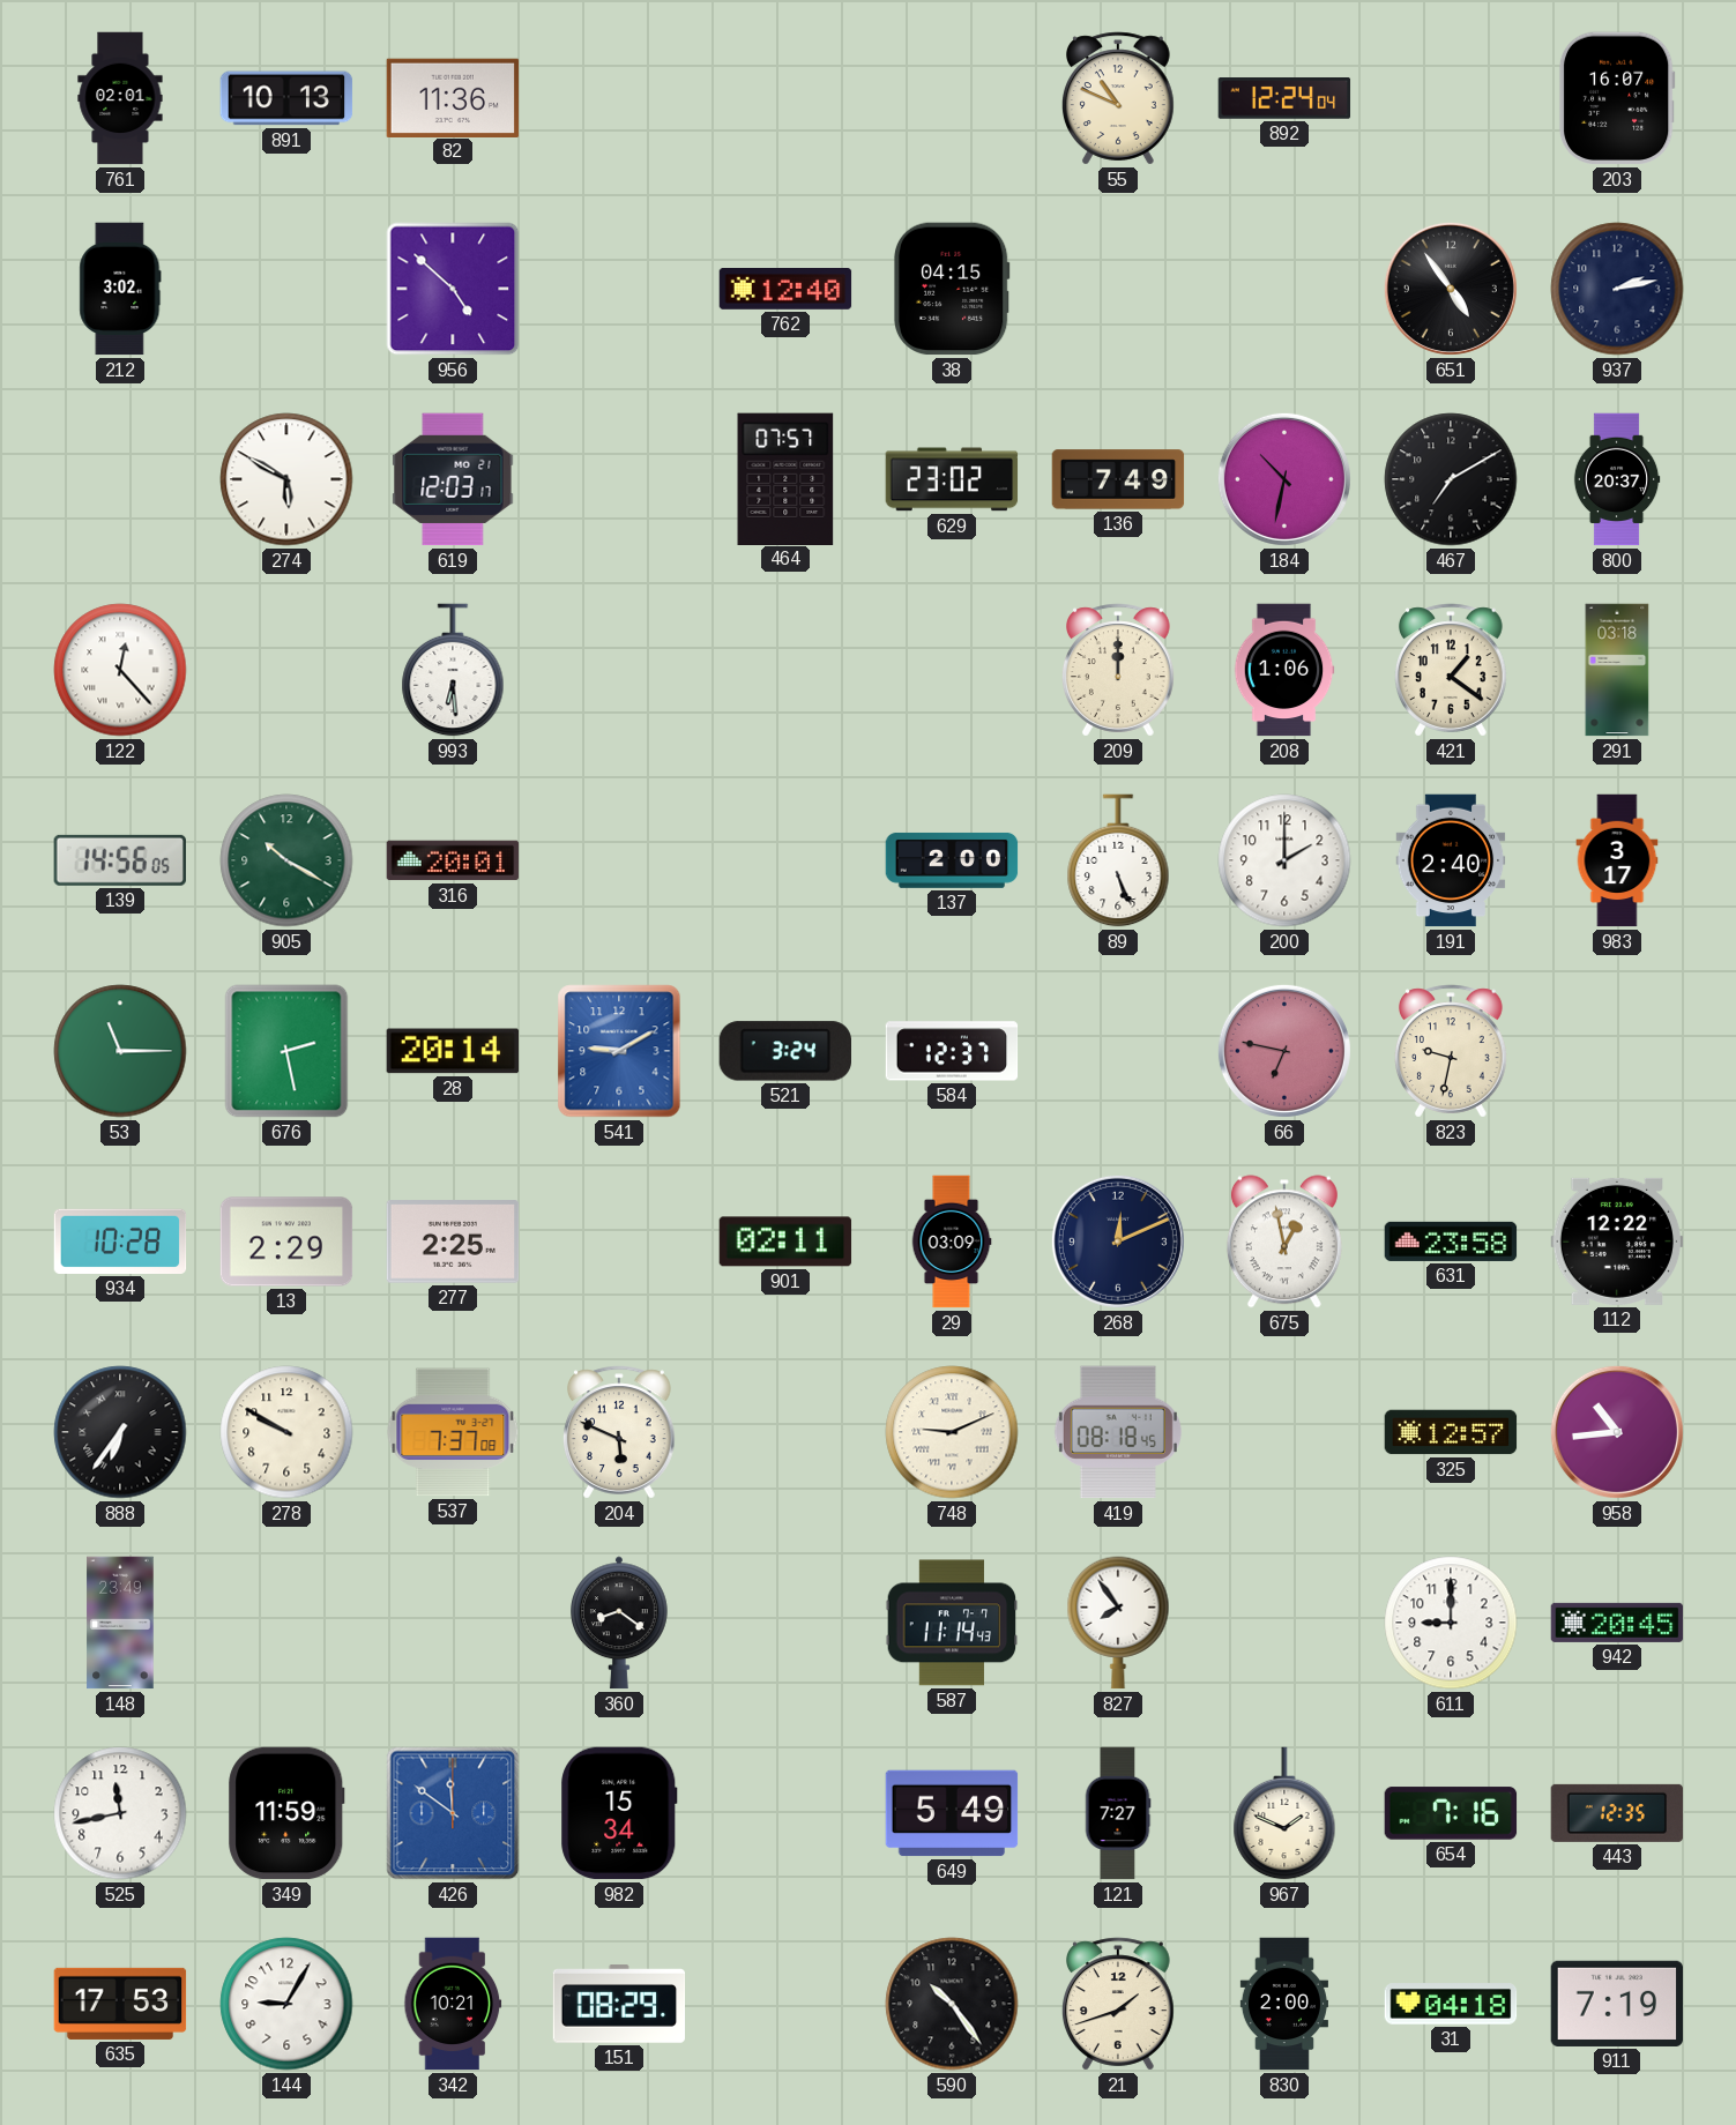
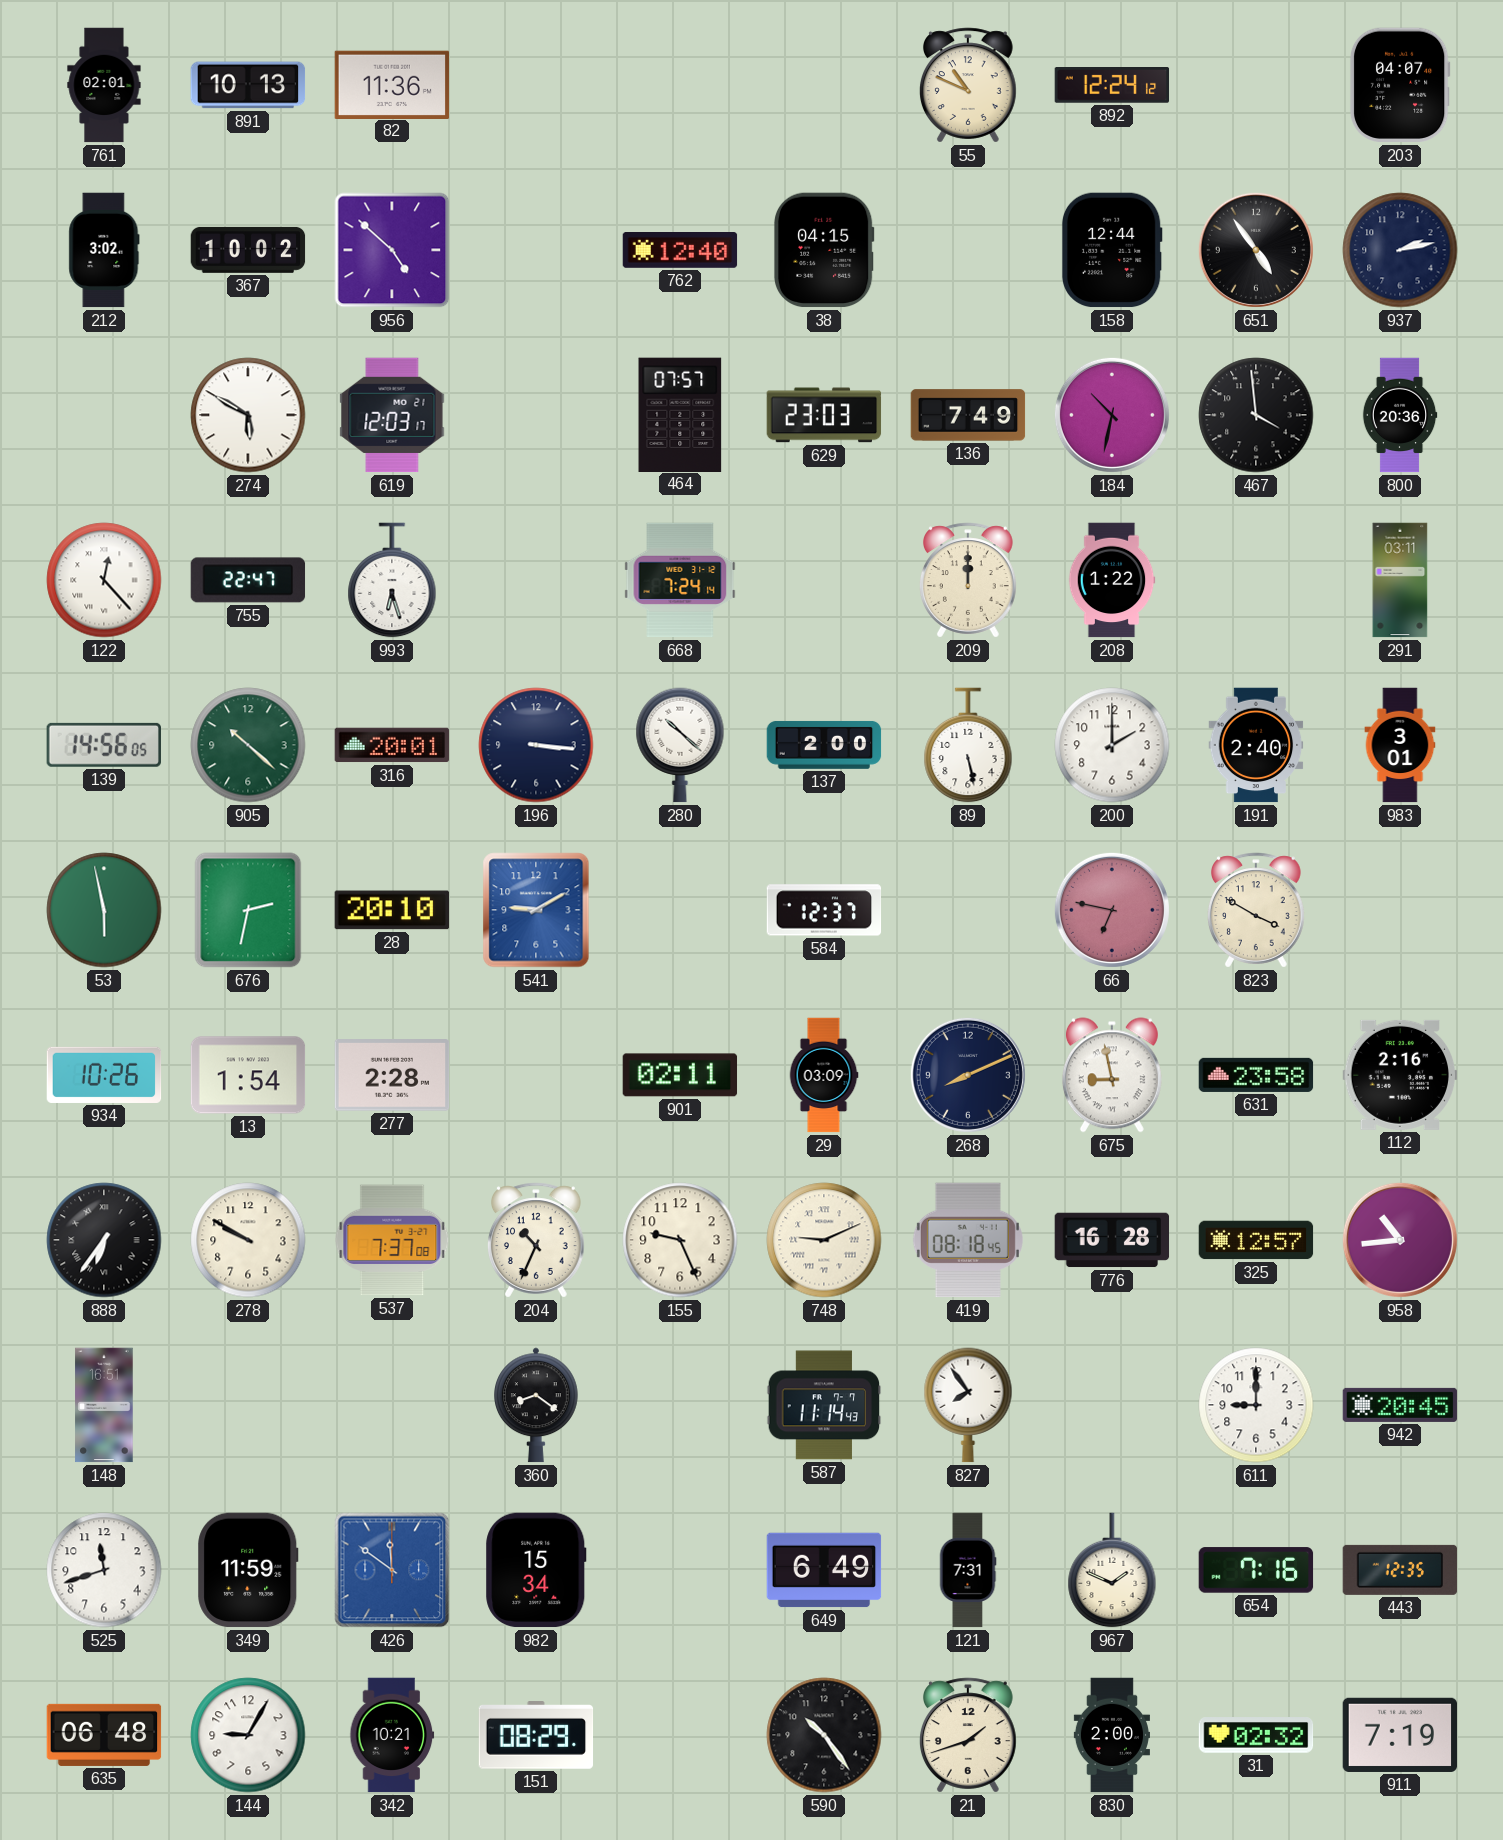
892: 12:24:04 -> 12:24:12
203: 16:07 -> 04:07
367: none -> 10:02
158: none -> 12:44
629: 23:02 -> 23:03
467: 7:10 -> 3:59
800: 20:37 -> 20:36
755: none -> 22:47
993: 6:29 -> 6:27
668: none -> 7:24
208: 1:06 -> 1:22
421: 1:21 -> none
291: 03:18 -> 03:11
905: 10:20 -> 10:22
196: none -> 3:16
280: none -> 10:22
89: 5:26 -> 5:28
983: 3:17 -> 3:01
53: 11:15 -> 5:58
676: 2:28 -> 2:32
28: 20:14 -> 20:10
521: 3:24 -> none
823: 9:32 -> 3:50
934: 10:28 -> 10:26
13: 2:29 -> 1:54
277: 2:25 -> 2:28
268: 12:11 -> 8:11
675: 12:58 -> 8:58
112: 12:22 -> 2:16
204: 5:49 -> 10:34
155: none -> 9:26
776: none -> 16:28
148: 23:49 -> 16:51
525: 11:43 -> 11:42
649: 5:49 -> 6:49
121: 7:27 -> 7:31
635: 17:53 -> 06:48
31: 04:18 -> 02:32
